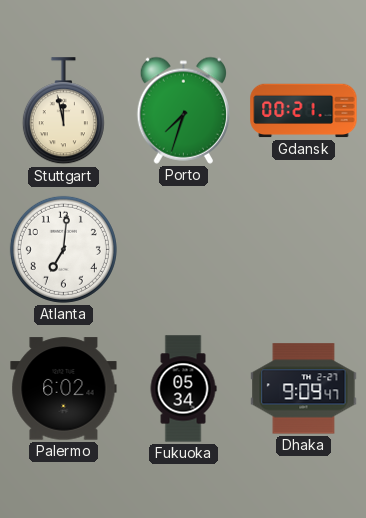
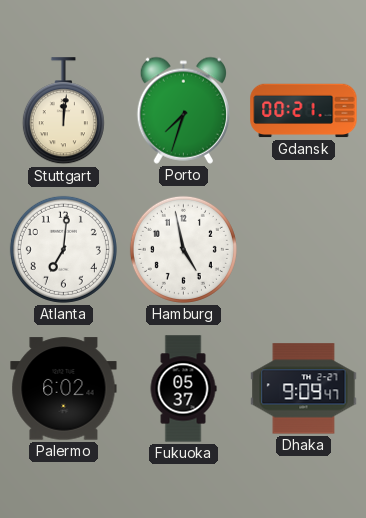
Stuttgart: 11:58 -> 12:01
Hamburg: none -> 4:58
Fukuoka: 05:34 -> 05:37
